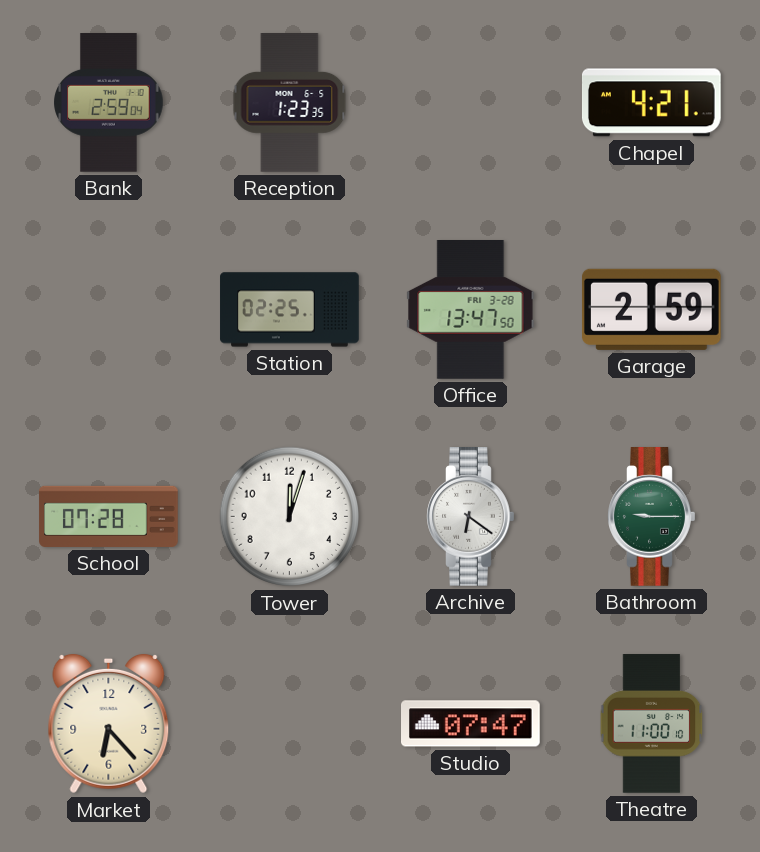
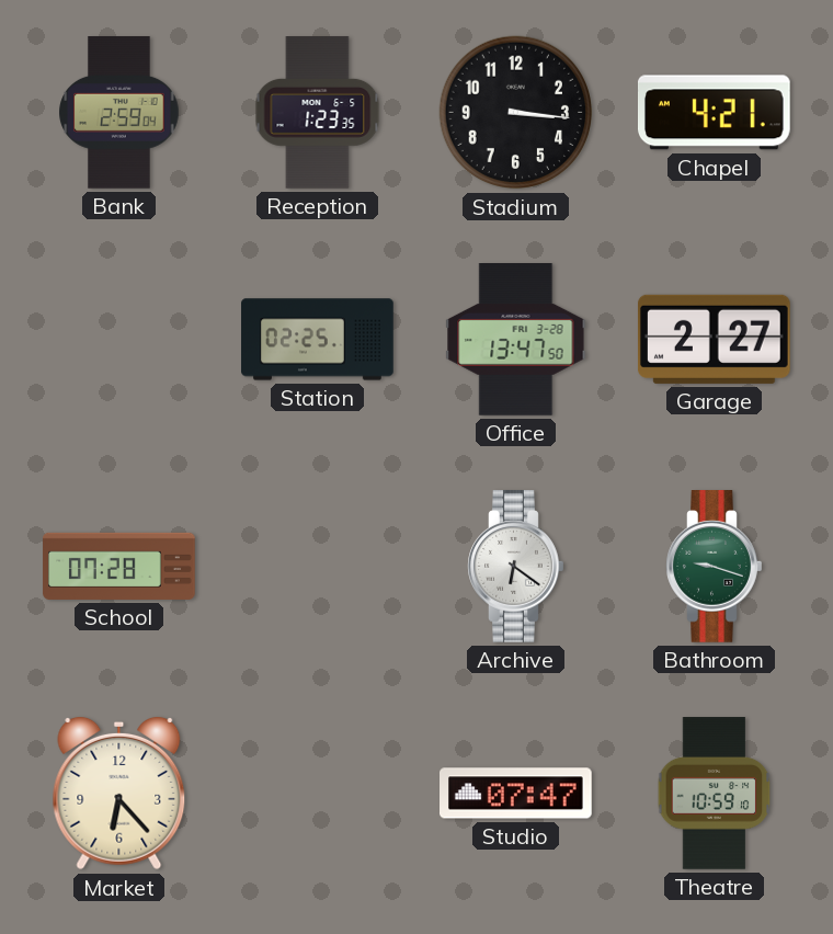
Stadium: none -> 3:16
Garage: 2:59 -> 2:27
Tower: 12:03 -> none
Bathroom: 9:15 -> 9:18
Theatre: 11:00 -> 10:59
